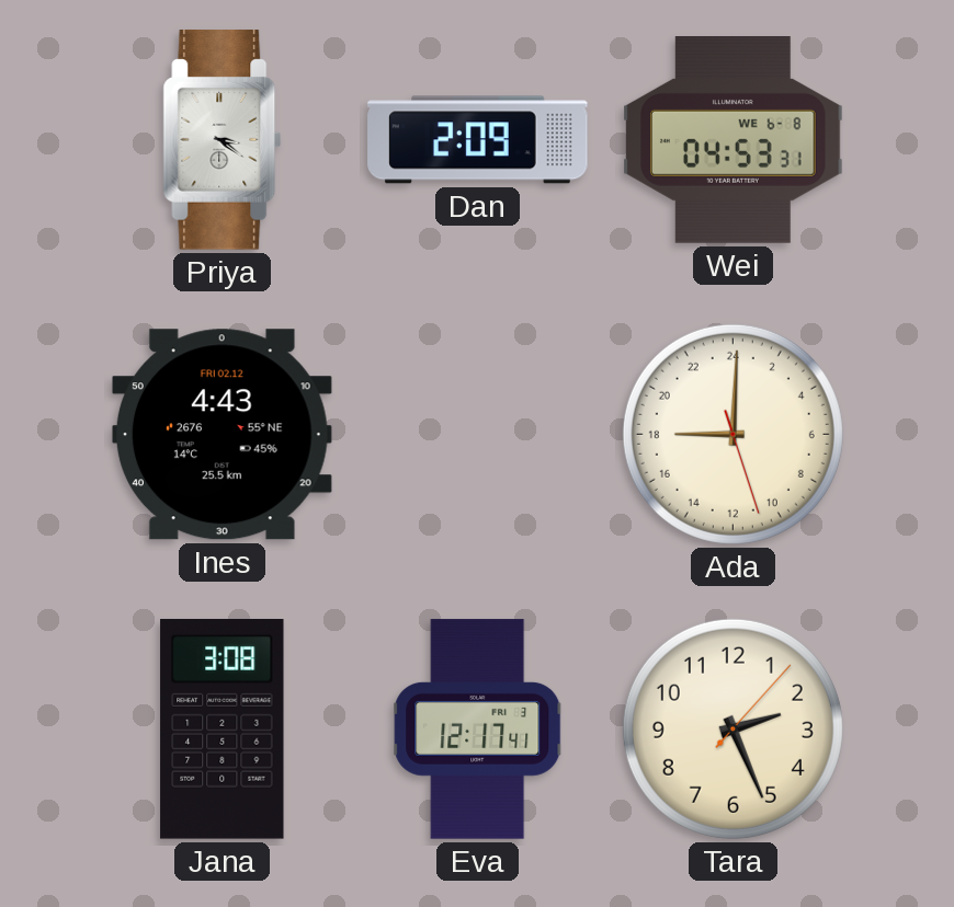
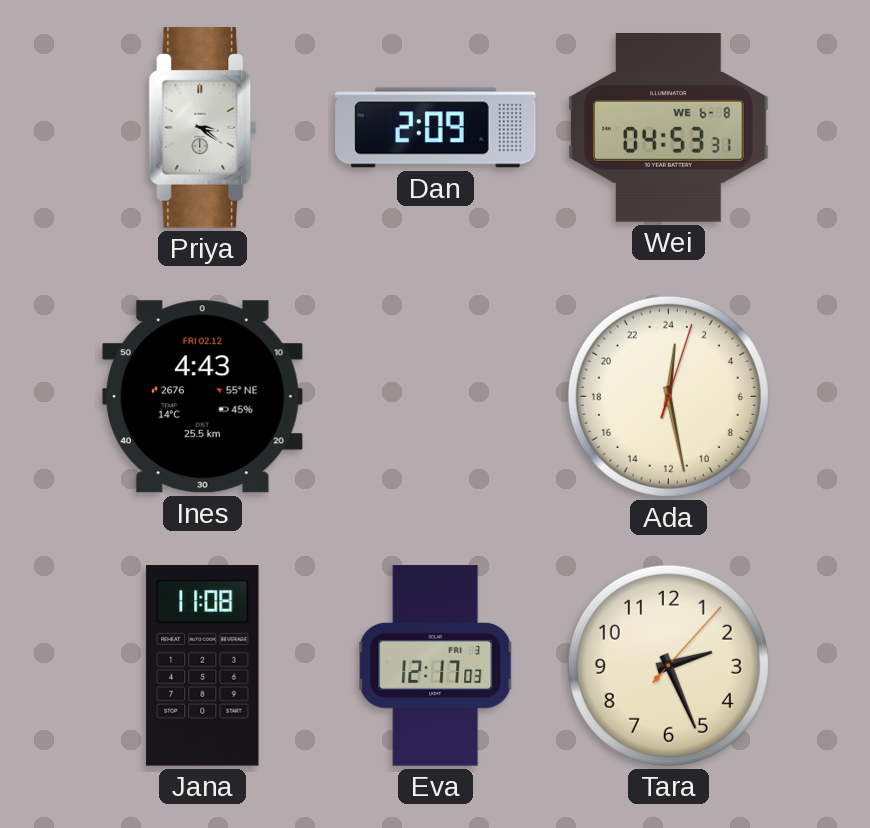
Ada: 18:00 -> 0:28
Jana: 3:08 -> 11:08
Eva: 12:17:41 -> 12:17:03
